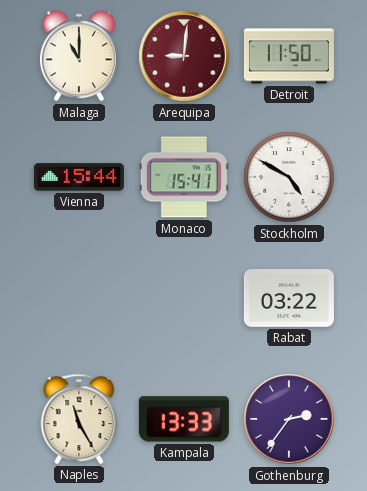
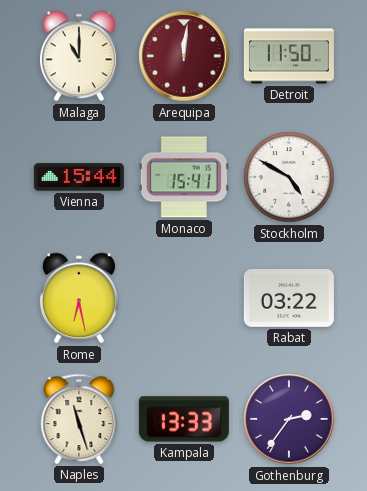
Arequipa: 9:01 -> 12:01
Rome: none -> 6:28
Naples: 11:25 -> 11:27
